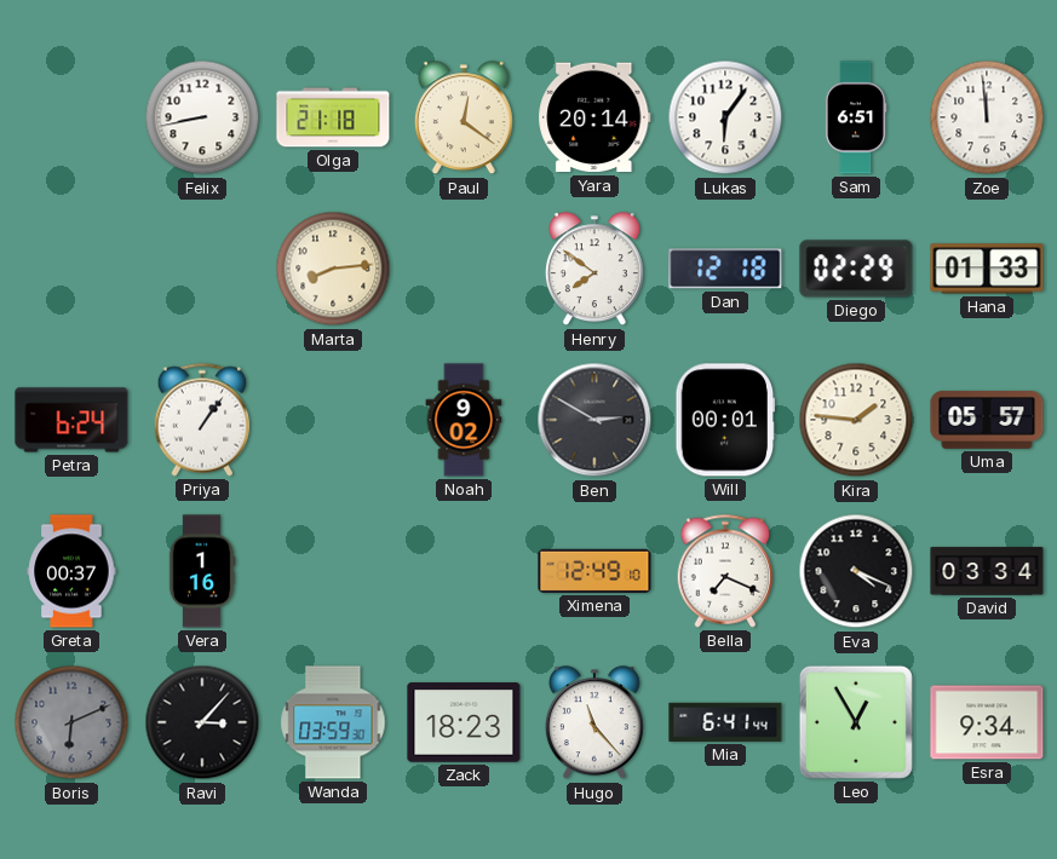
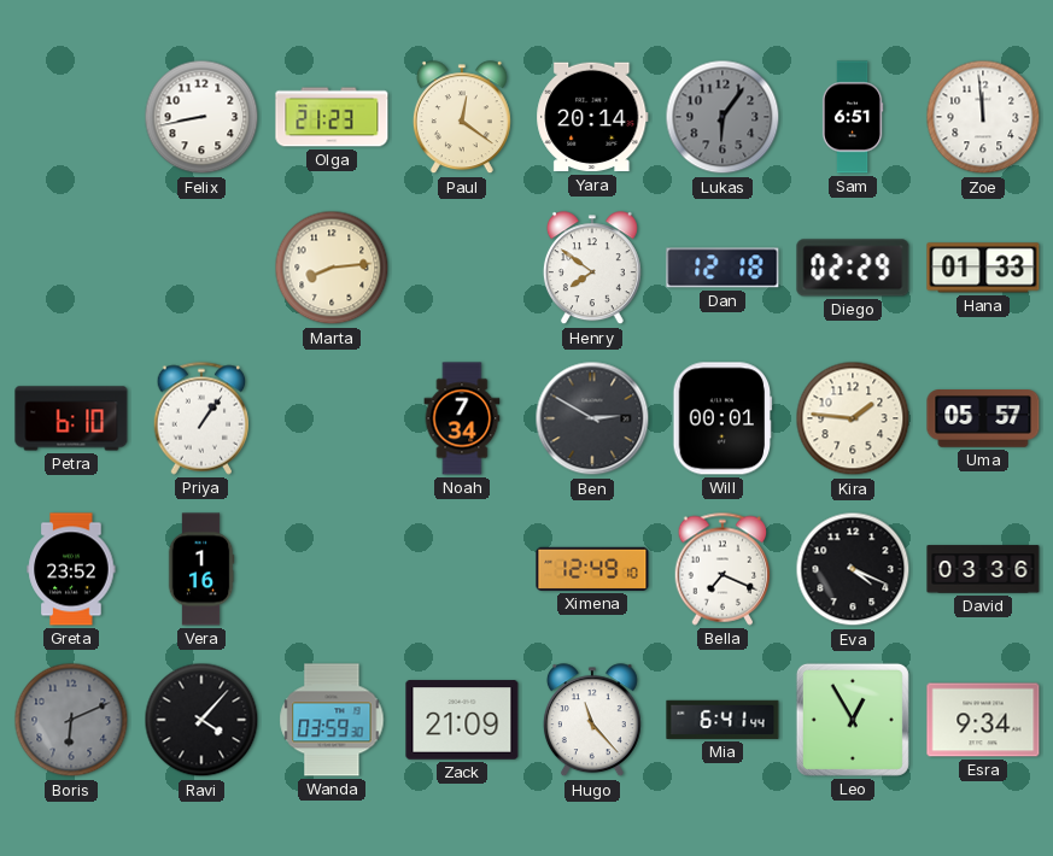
Olga: 21:18 -> 21:23
Lukas dial: white -> grey
Petra: 6:24 -> 6:10
Noah: 9:02 -> 7:34
Greta: 00:37 -> 23:52
David: 03:34 -> 03:36
Ravi: 3:07 -> 4:07
Zack: 18:23 -> 21:09
